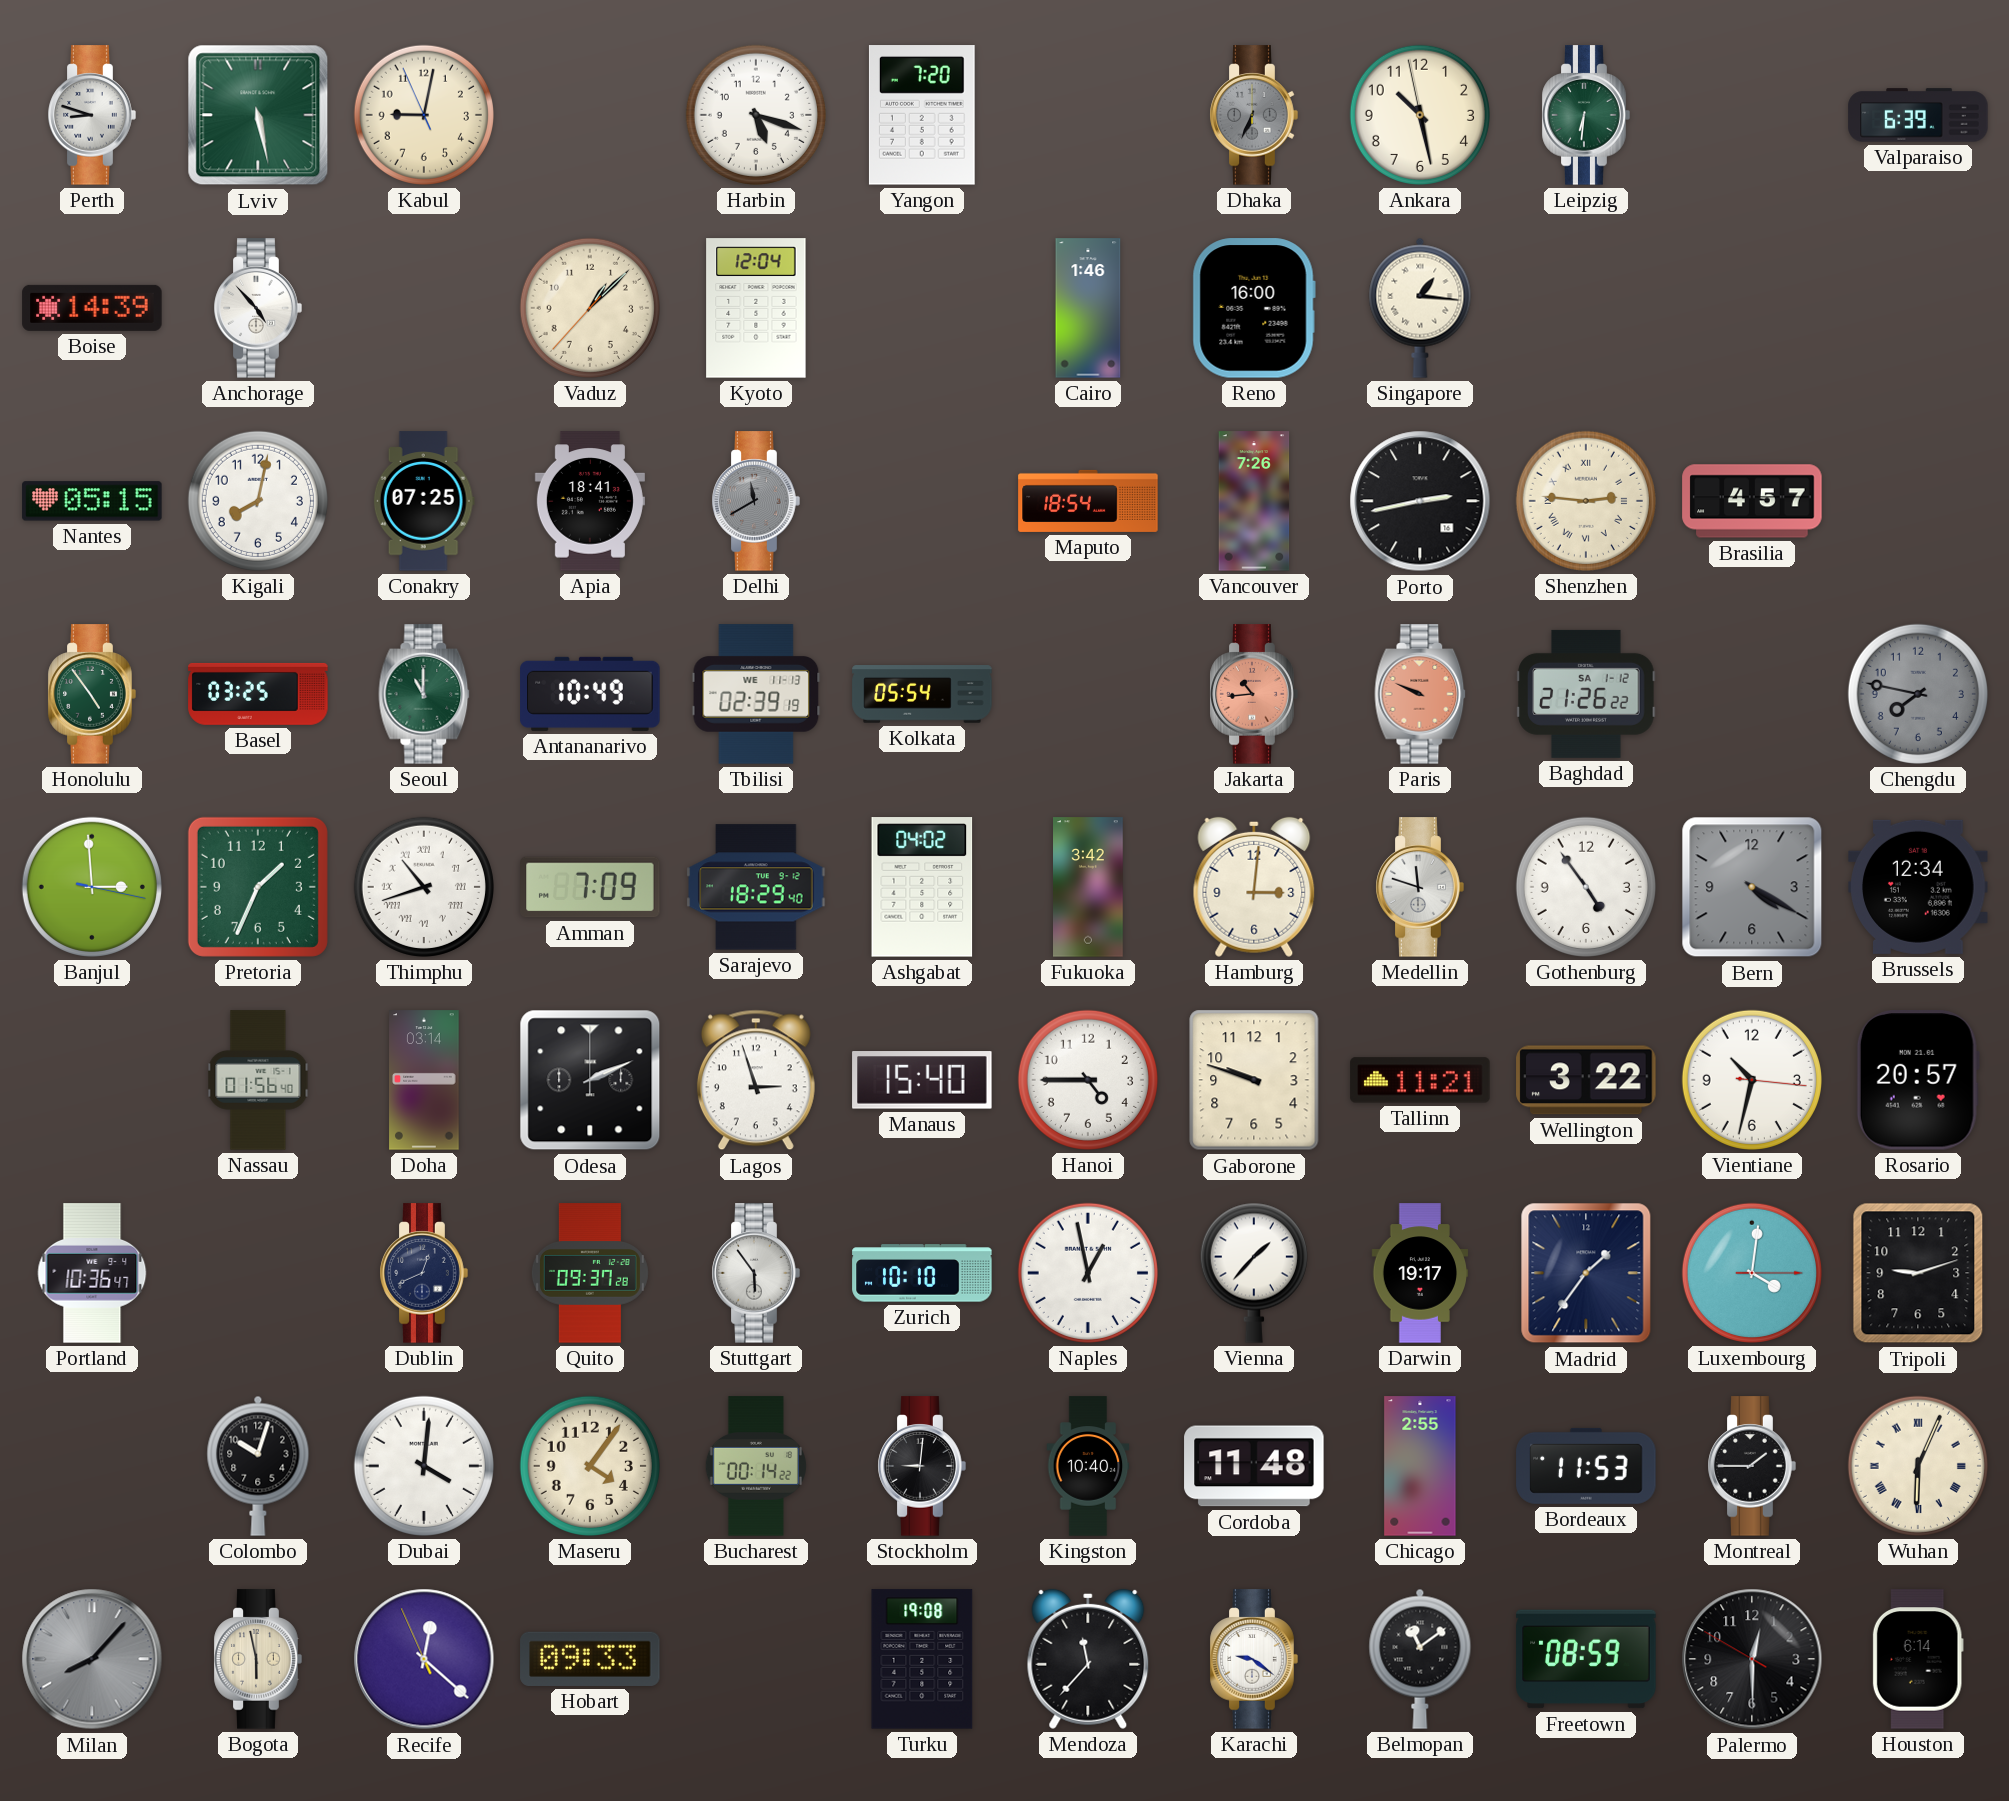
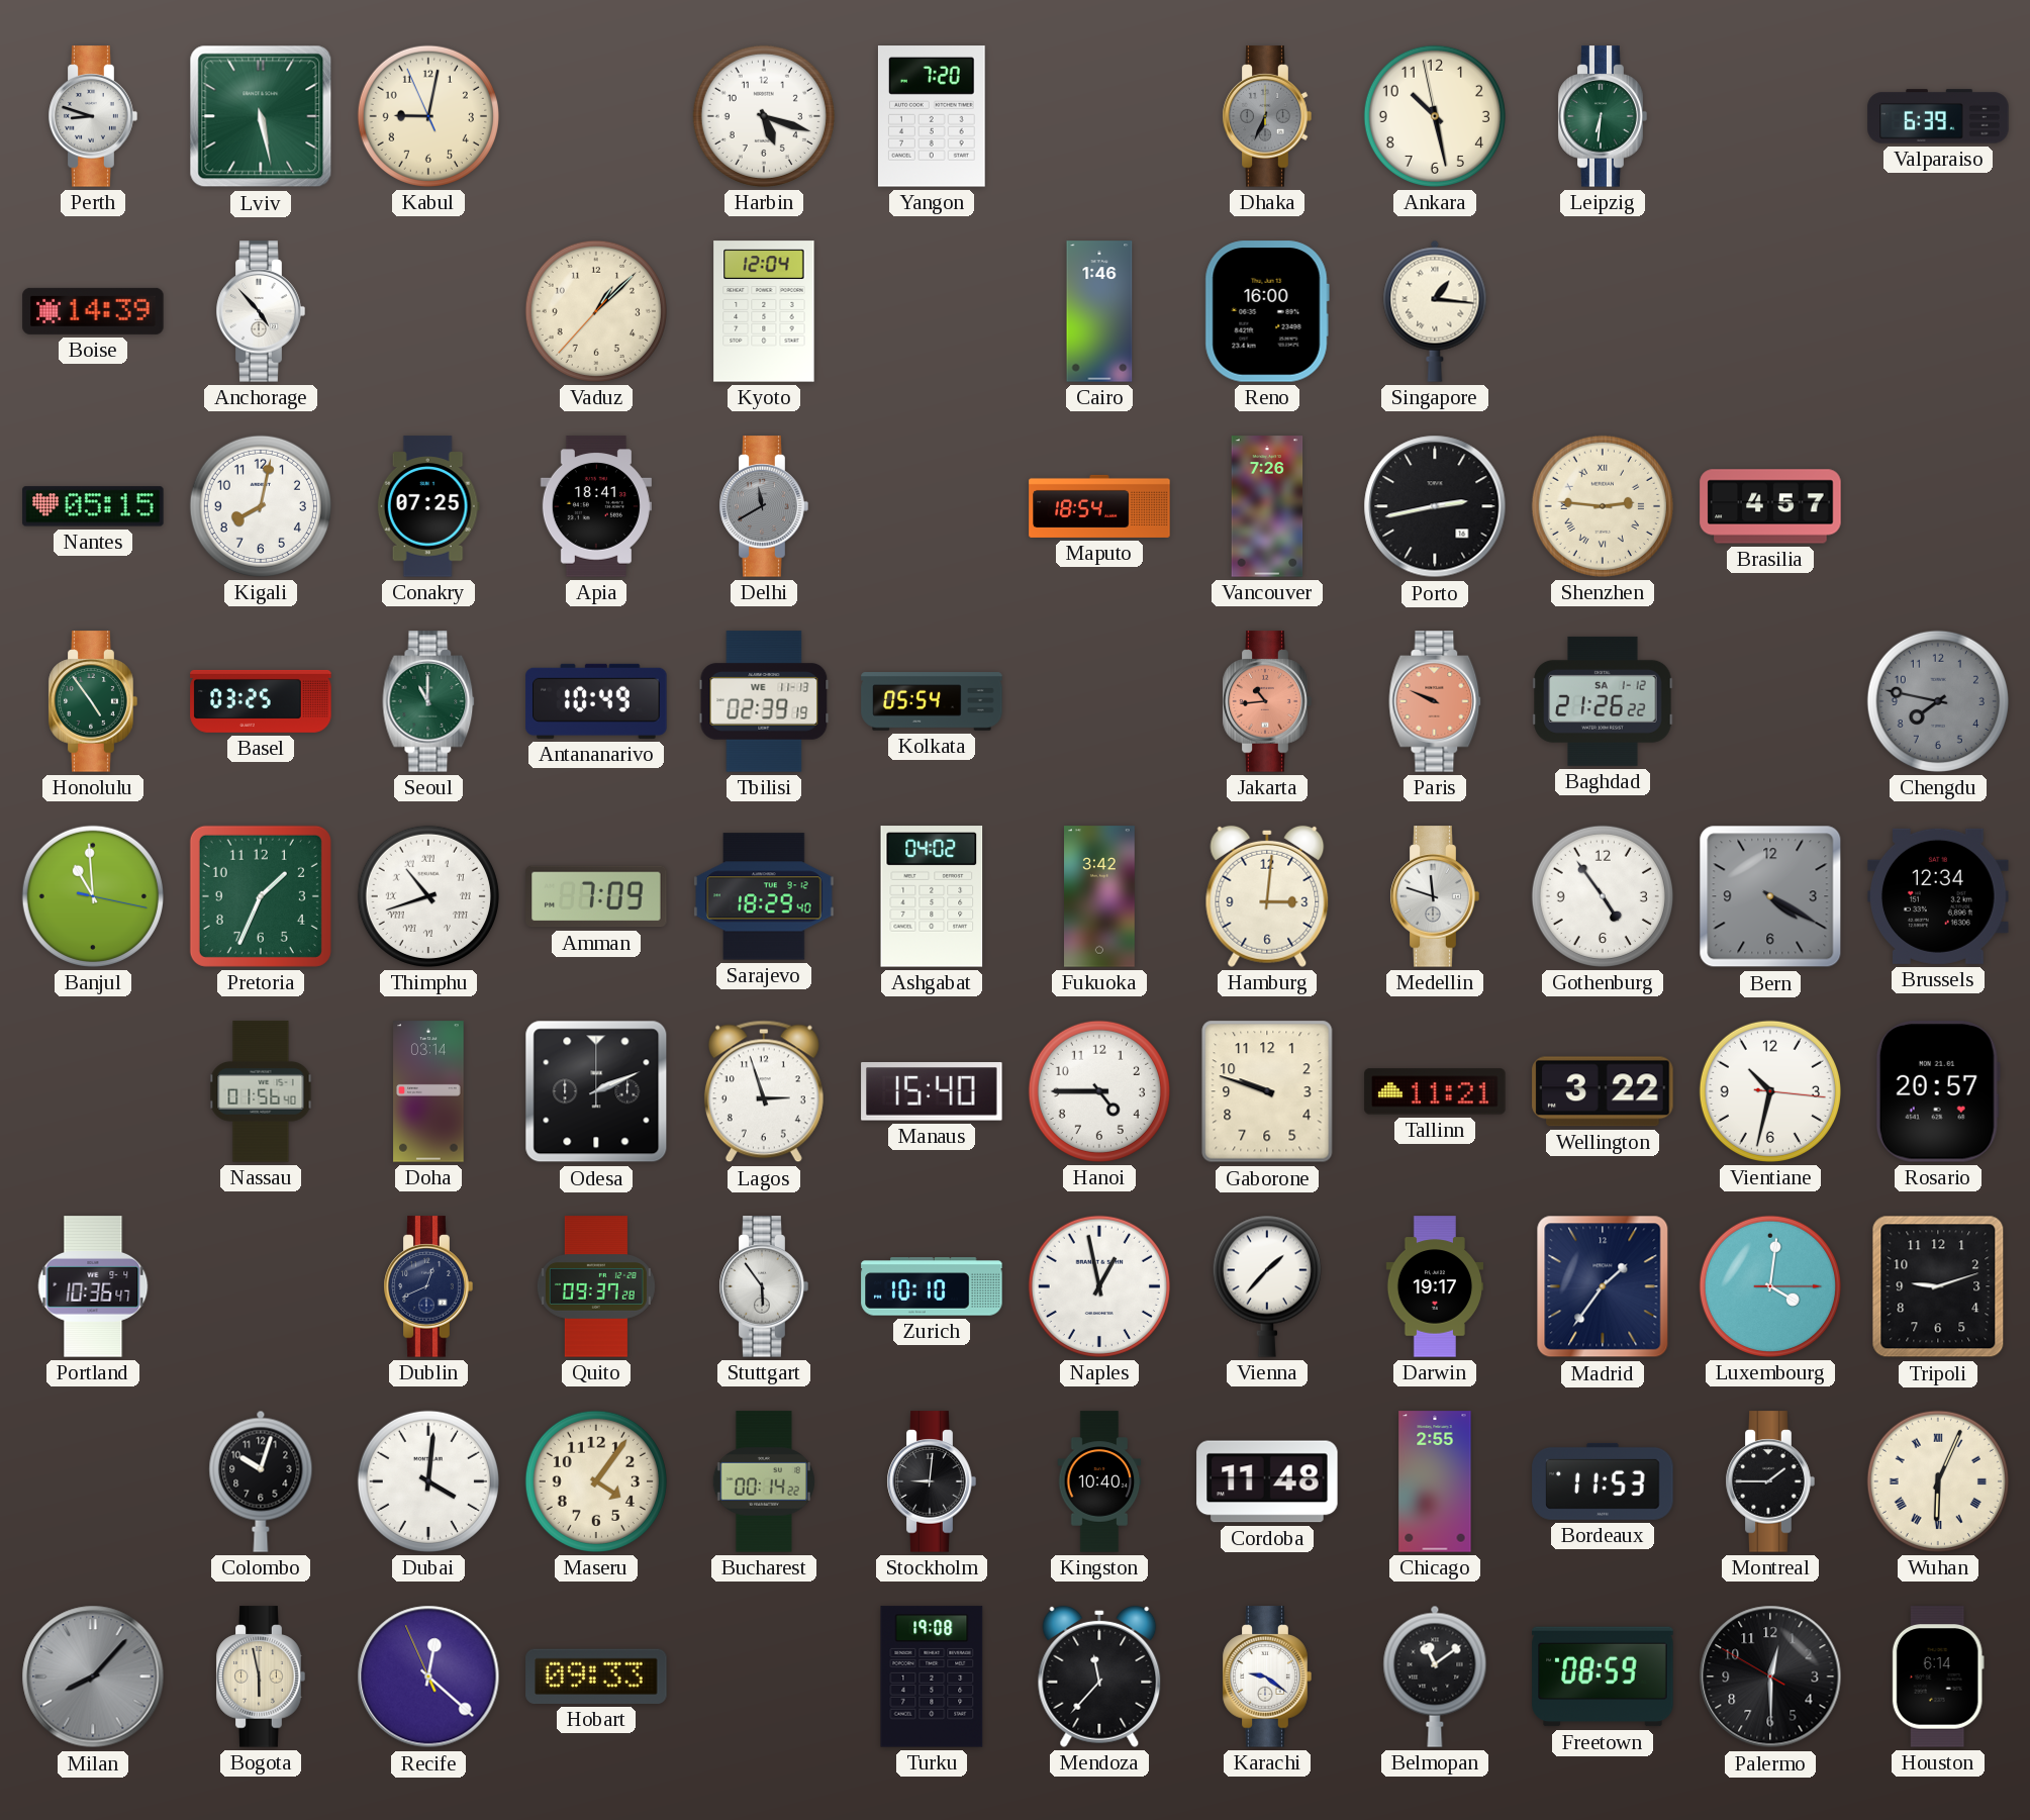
Banjul: 2:59 -> 10:59
